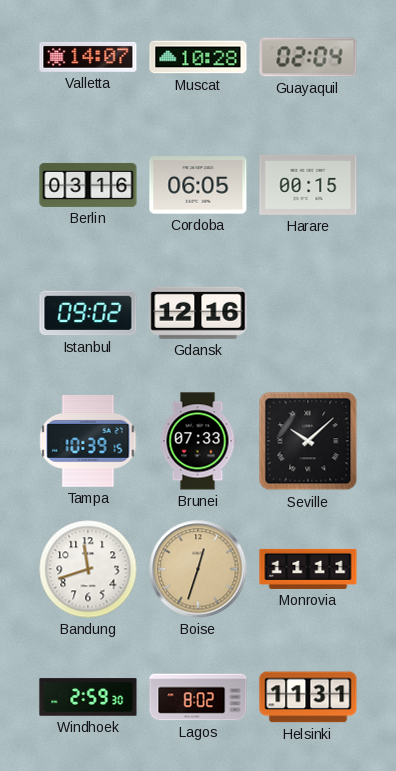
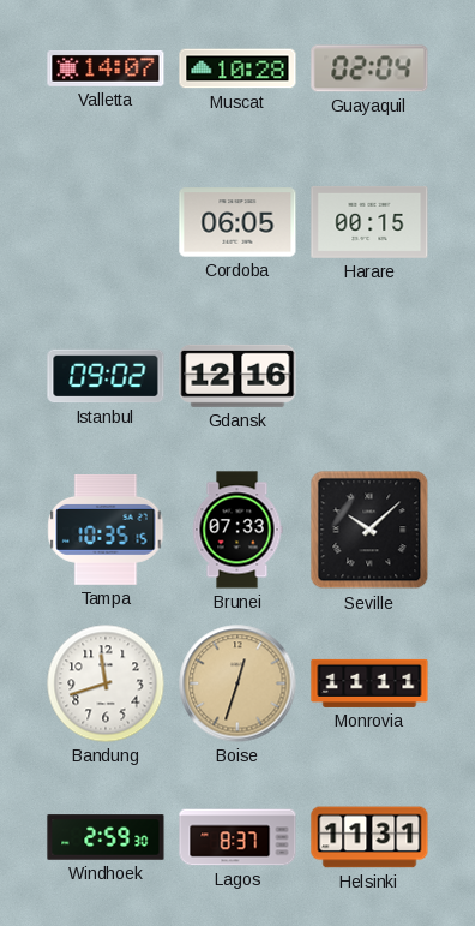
Berlin: 03:16 -> none
Tampa: 10:39 -> 10:35
Lagos: 8:02 -> 8:37
